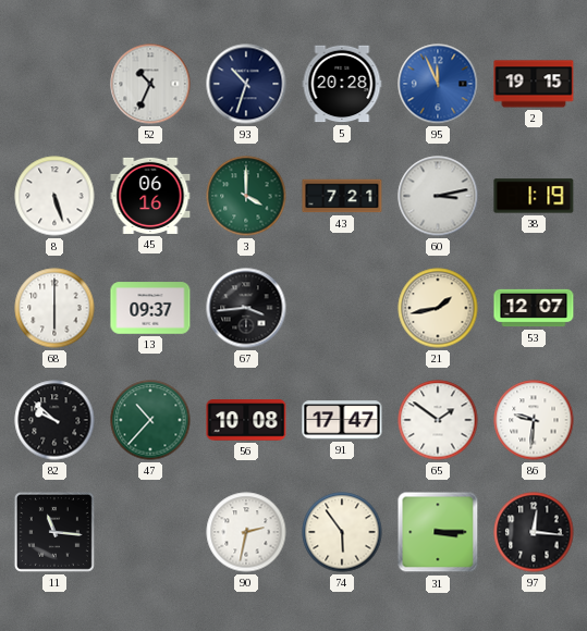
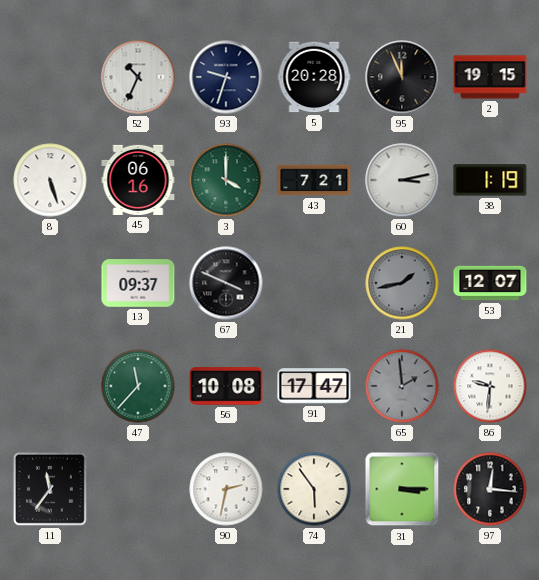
93: 10:33 -> 9:33
95 dial: blue -> black
68: 6:00 -> none
67: 3:44 -> 3:49
21 dial: cream -> grey
82: 9:52 -> none
47: 10:37 -> 11:37
65: 1:51 -> 1:59
65 dial: white -> grey
11: 11:16 -> 11:36
